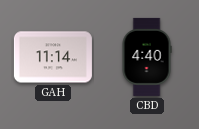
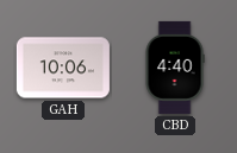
GAH: 11:14 -> 10:06
